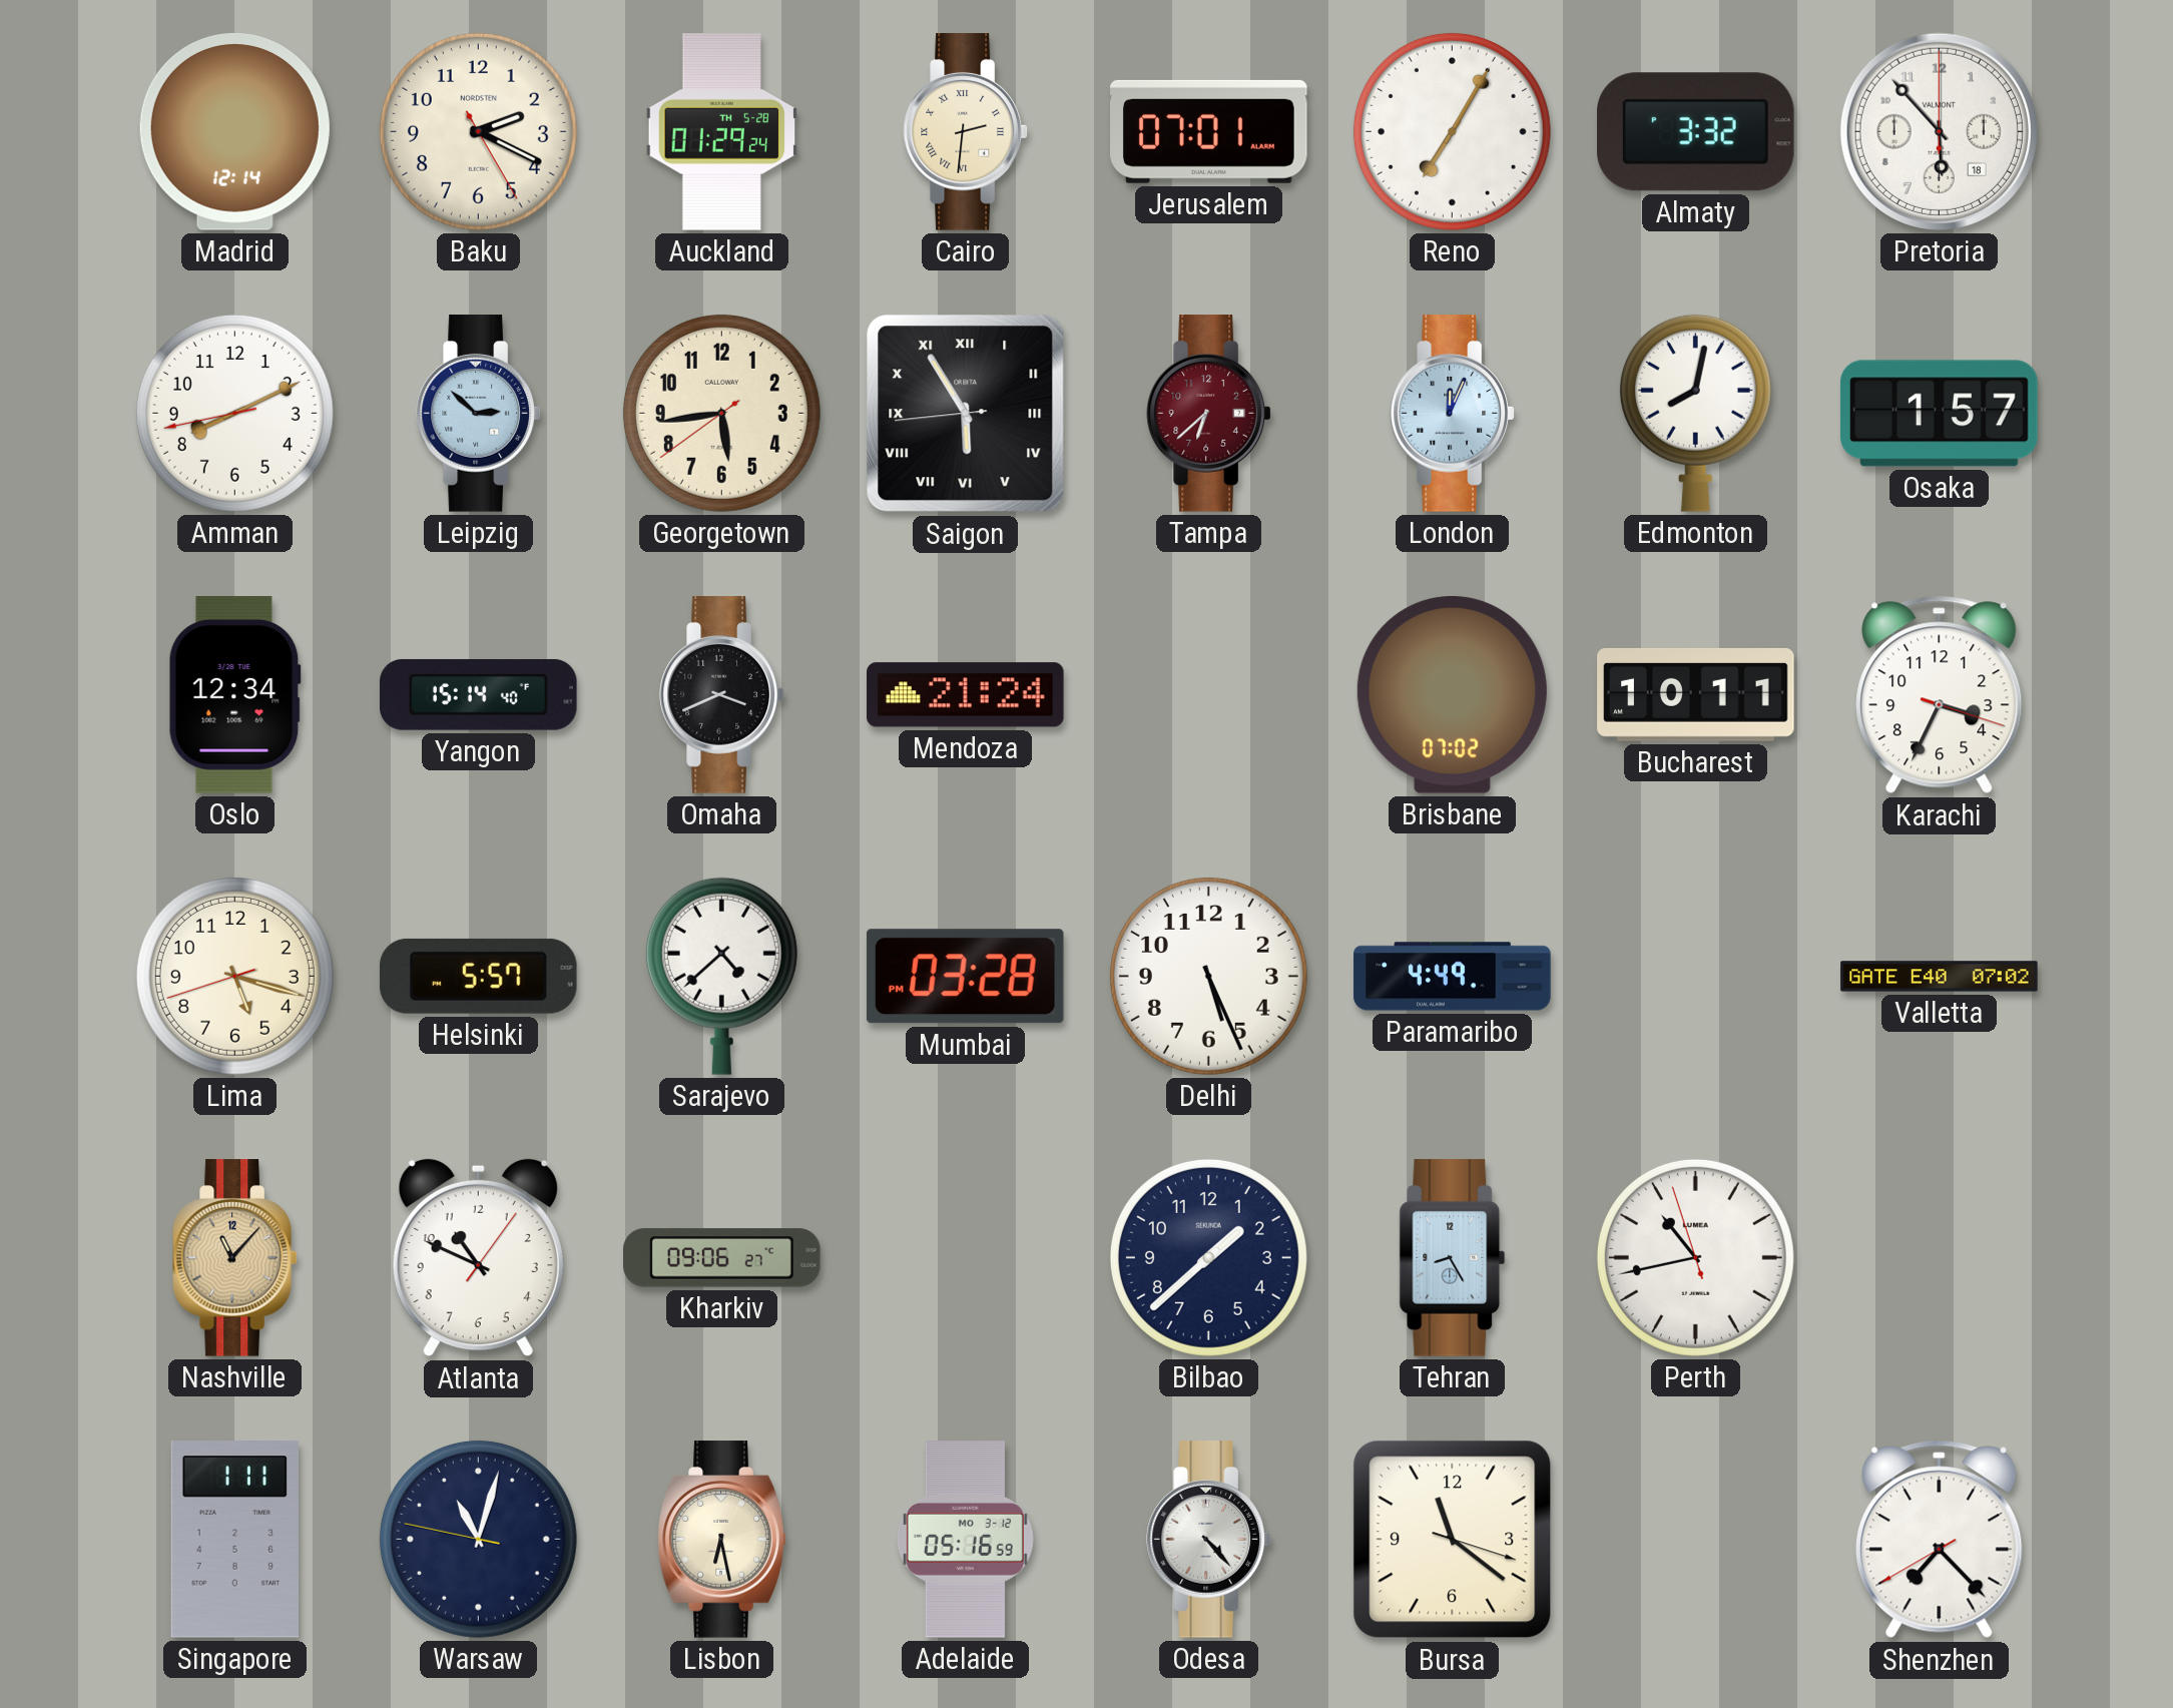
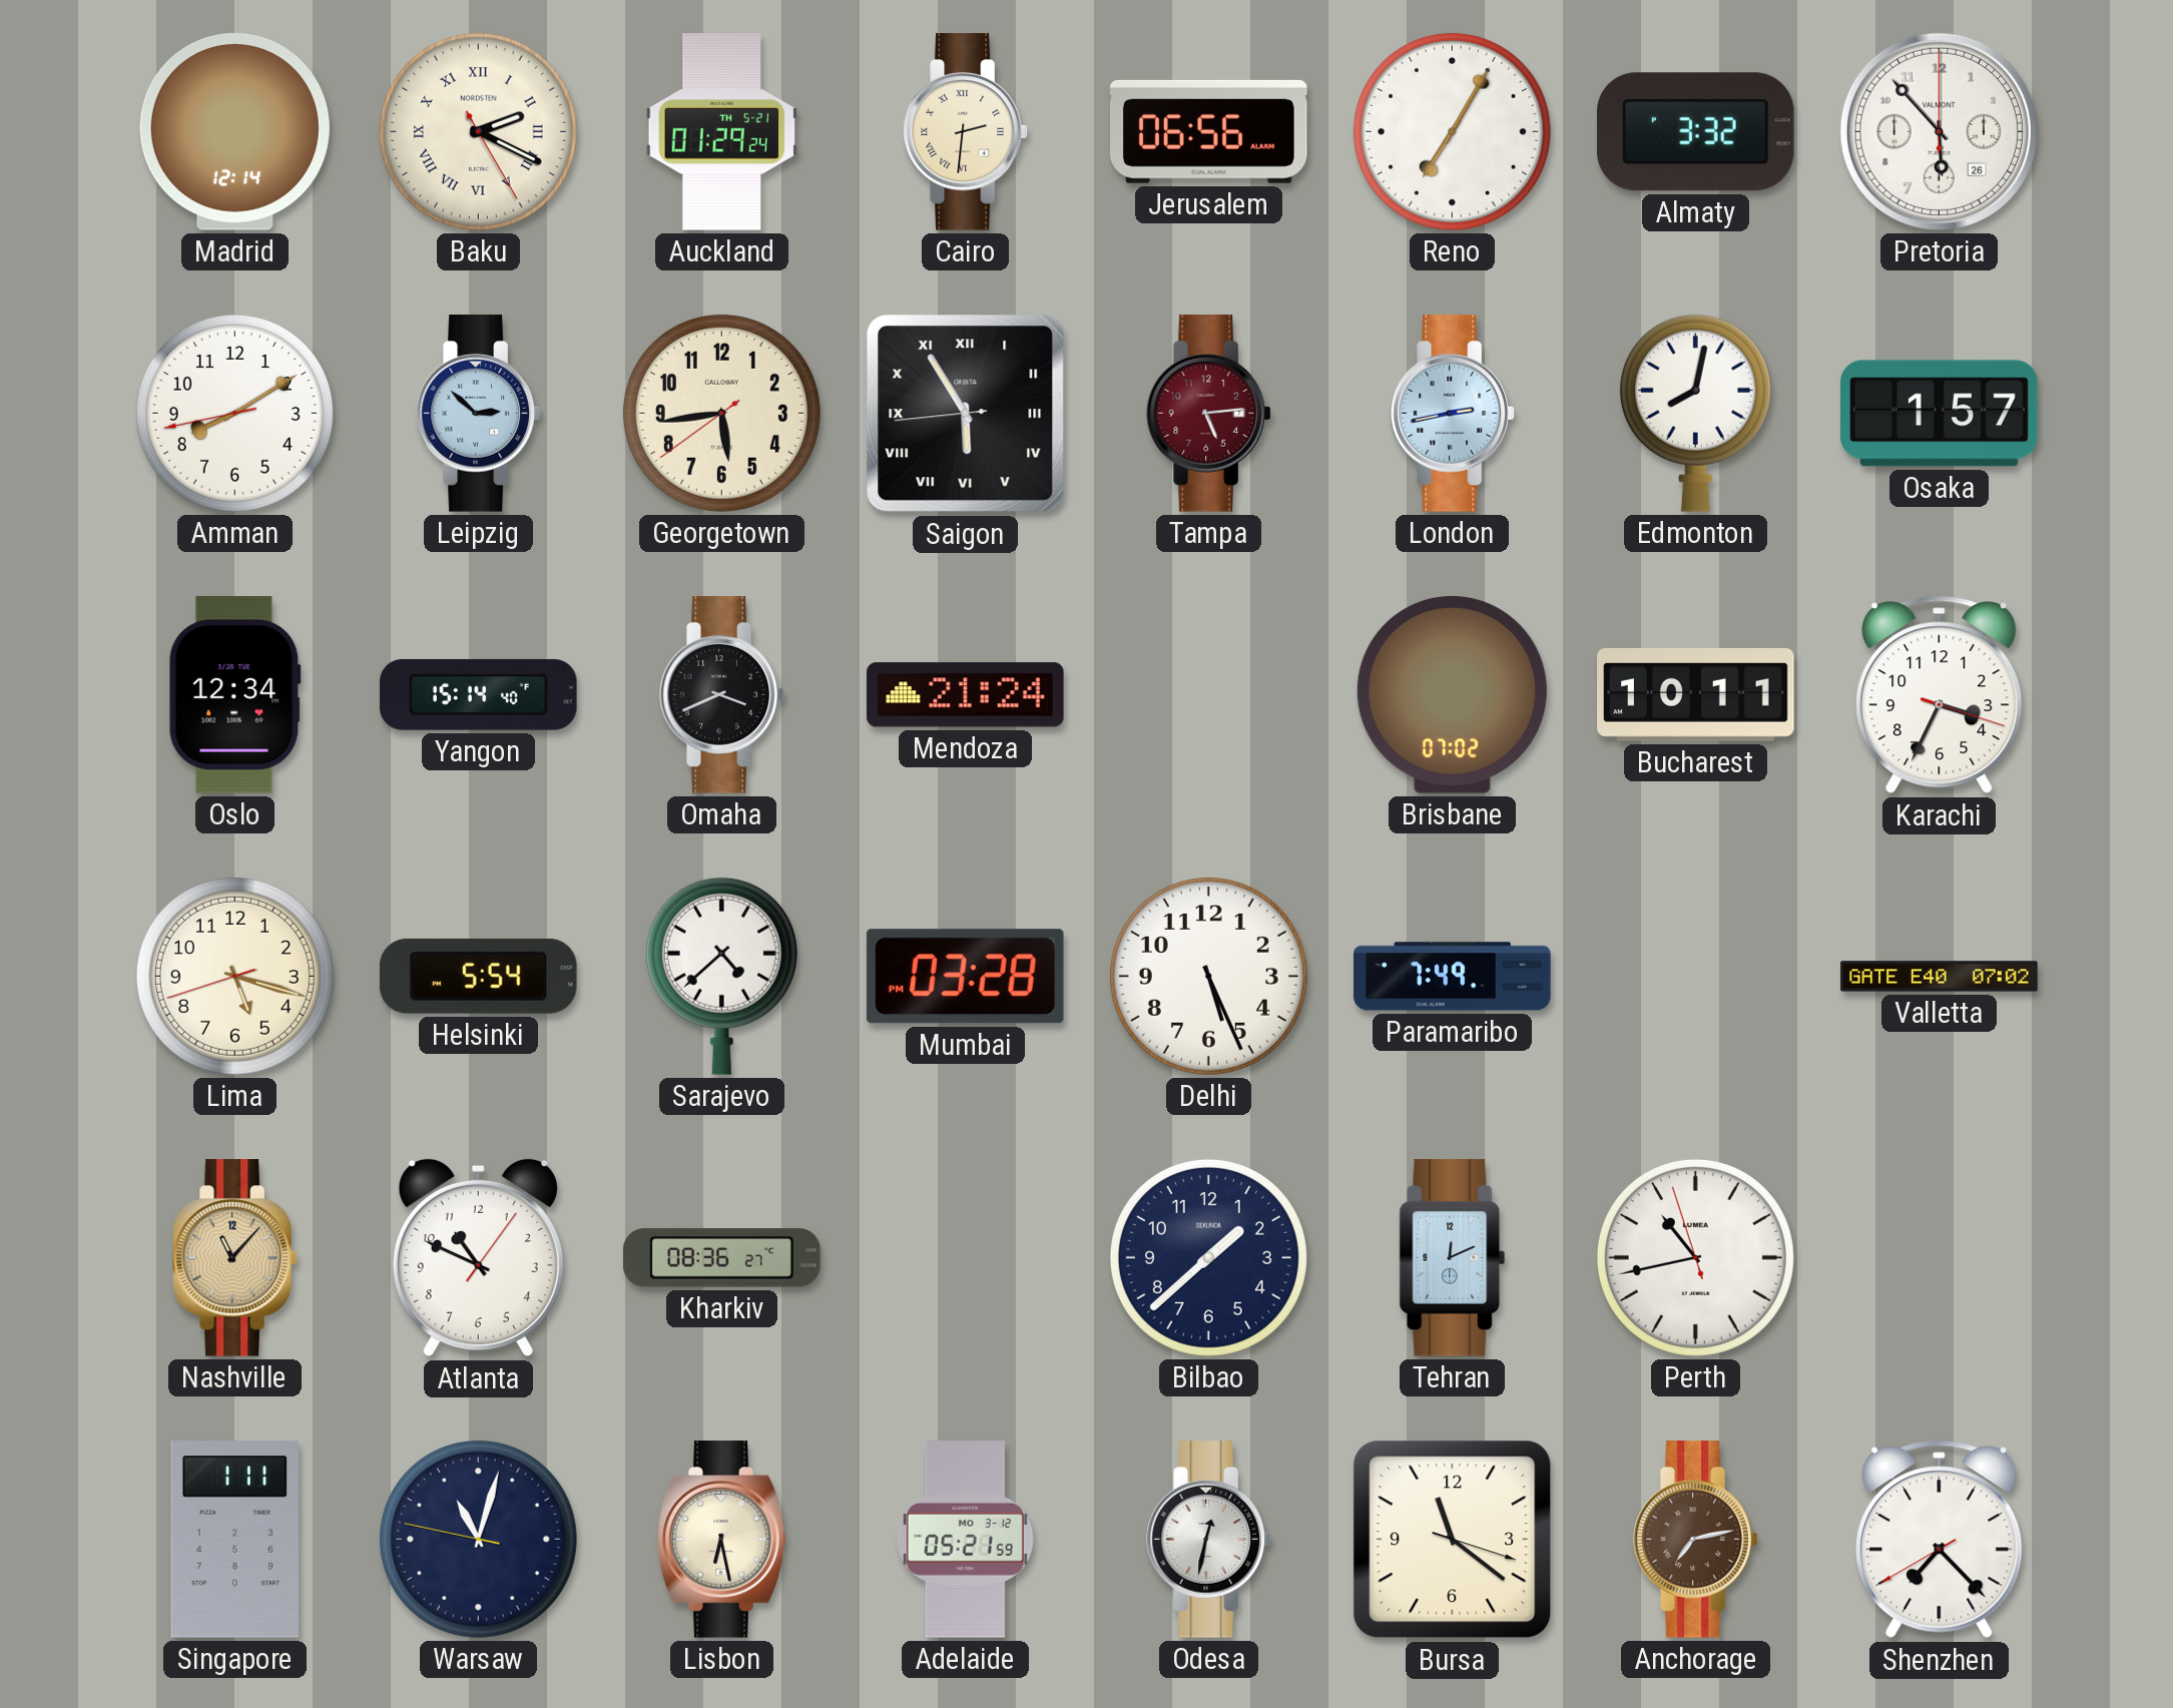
Baku numerals: Arabic -> Roman
Auckland date: TH 5-28 -> TH 5-21
Jerusalem: 07:01 -> 06:56
Pretoria date: 18 -> 26
Amman: 8:10 -> 8:09
Tampa: 6:38 -> 5:14
London: 12:04 -> 2:43
Helsinki: 5:57 -> 5:54
Paramaribo: 4:49 -> 7:49
Kharkiv: 09:06 -> 08:36
Tehran: 8:25 -> 12:11
Adelaide: 05:16 -> 05:21
Odesa: 4:23 -> 12:32
Anchorage: none -> 7:13
